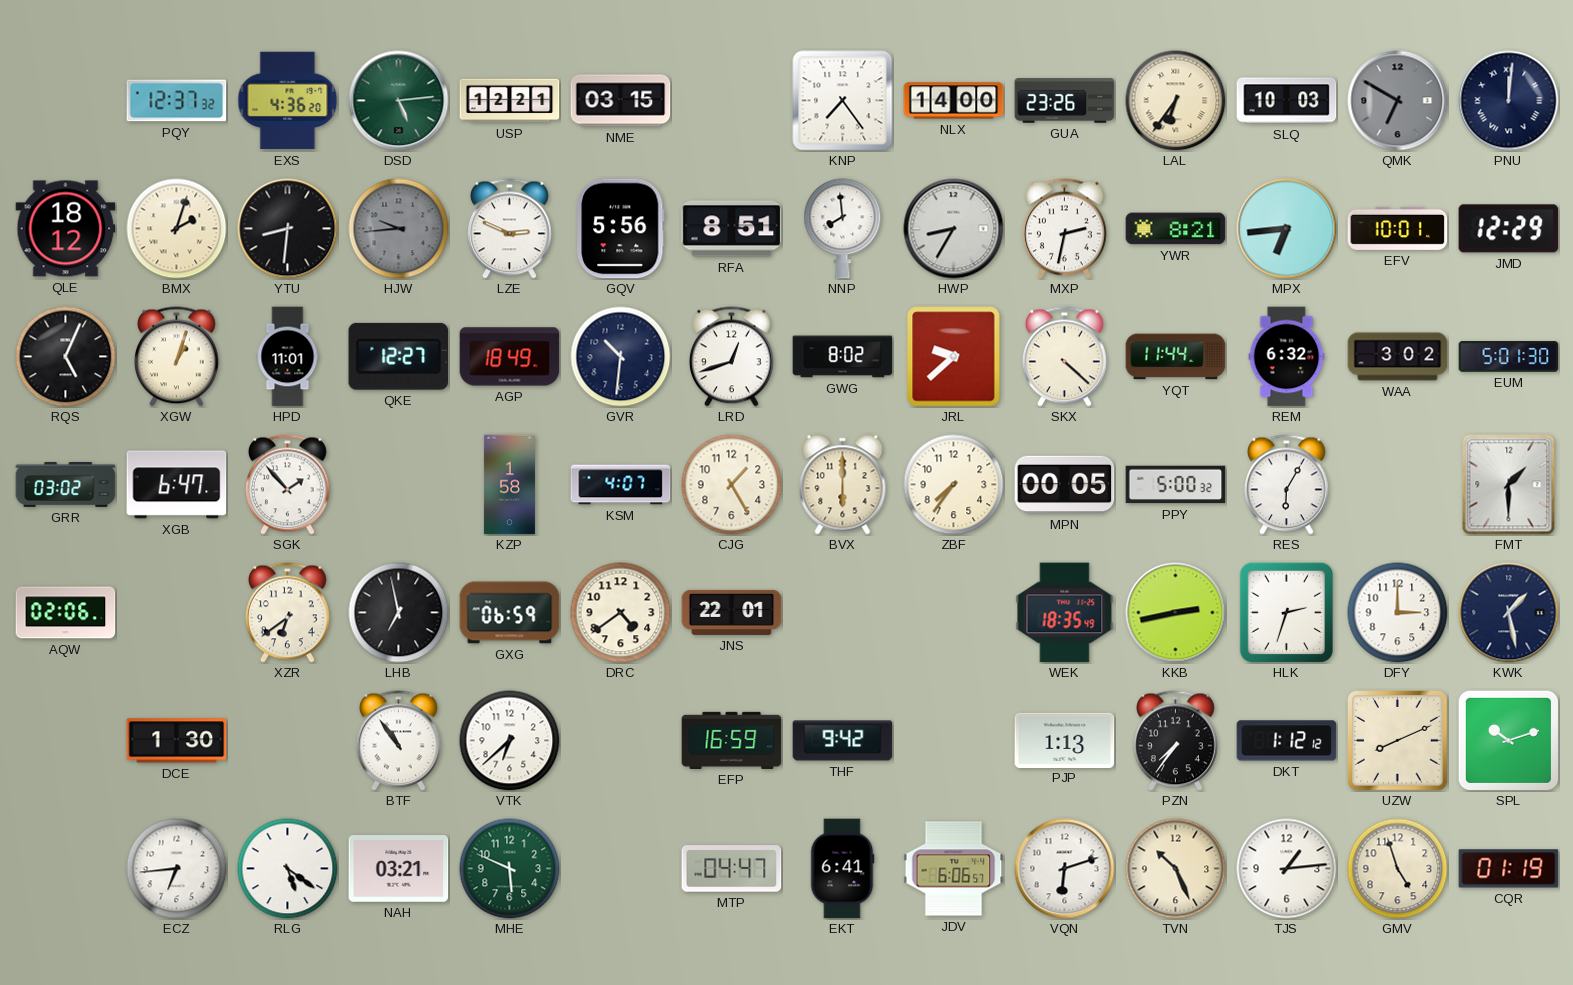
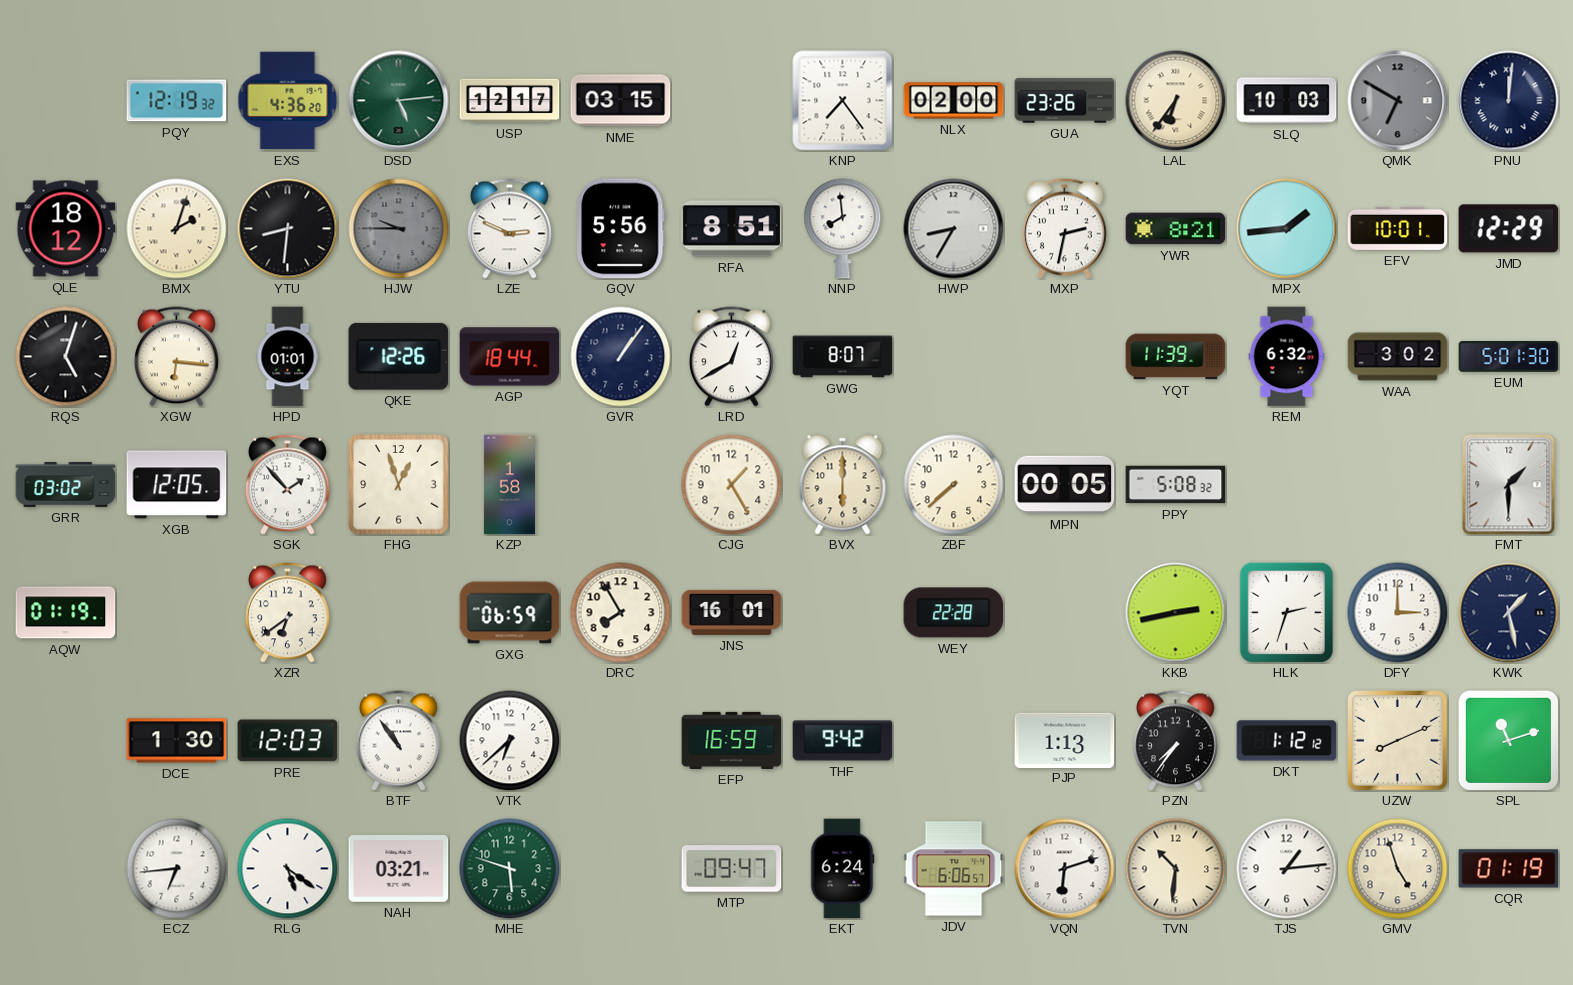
PQY: 12:37 -> 12:19
USP: 12:21 -> 12:17
NLX: 14:00 -> 02:00
HJW: 9:44 -> 9:45
MPX: 6:44 -> 1:44
RQS: 5:04 -> 5:03
XGW: 1:03 -> 6:16
HPD: 11:01 -> 01:01
QKE: 12:27 -> 12:26
AGP: 18:49 -> 18:44
GVR: 10:31 -> 1:06
LRD: 12:42 -> 12:40
GWG: 8:02 -> 8:07
JRL: 9:38 -> none
SKX: 4:22 -> none
YQT: 11:44 -> 11:39
XGB: 6:47 -> 12:05
FHG: none -> 12:57
KSM: 4:07 -> none
ZBF: 7:36 -> 7:38
PPY: 5:00 -> 5:08
RES: 6:05 -> none
AQW: 02:06 -> 01:19
LHB: 6:58 -> none
DRC: 4:39 -> 7:55
JNS: 22:01 -> 16:01
WEY: none -> 22:28
WEK: 18:35 -> none
PRE: none -> 12:03
SPL: 10:12 -> 11:12
MHE: 5:49 -> 5:48
MTP: 04:47 -> 09:47
EKT: 6:41 -> 6:24
TVN: 10:26 -> 10:31
